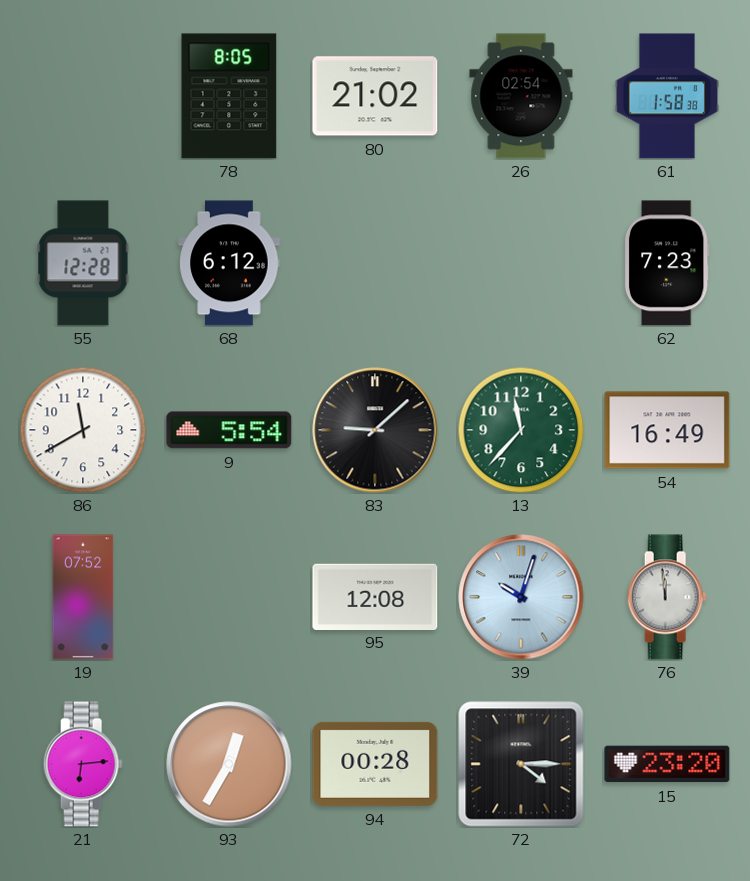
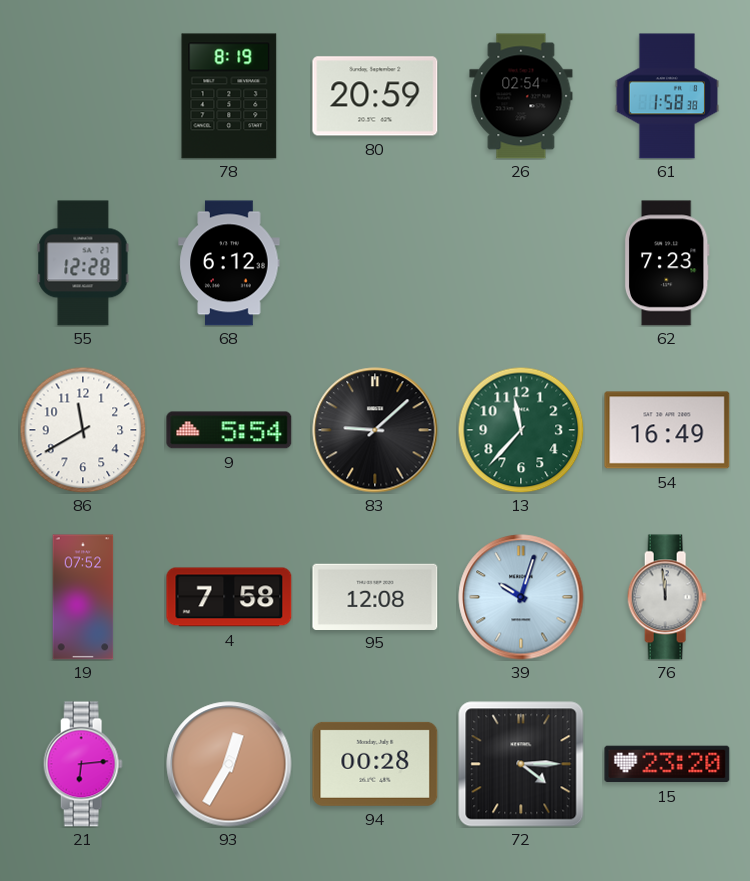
78: 8:05 -> 8:19
80: 21:02 -> 20:59
4: none -> 7:58
